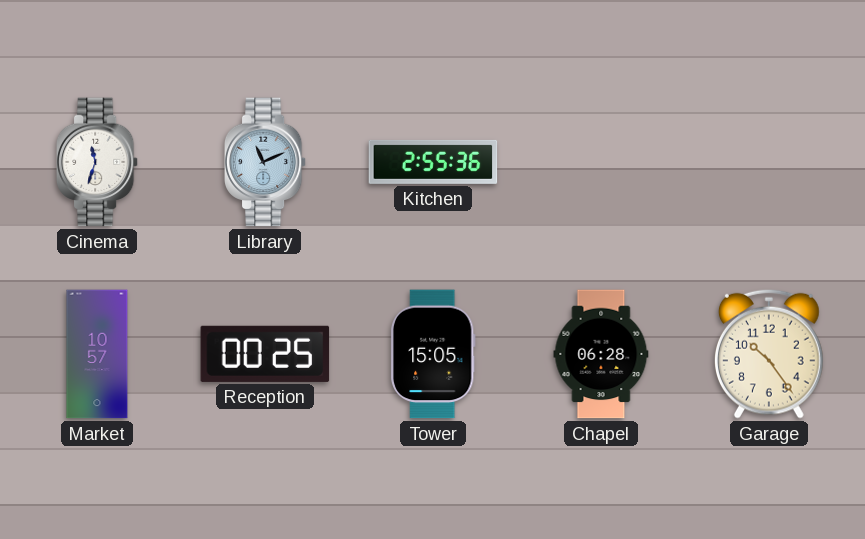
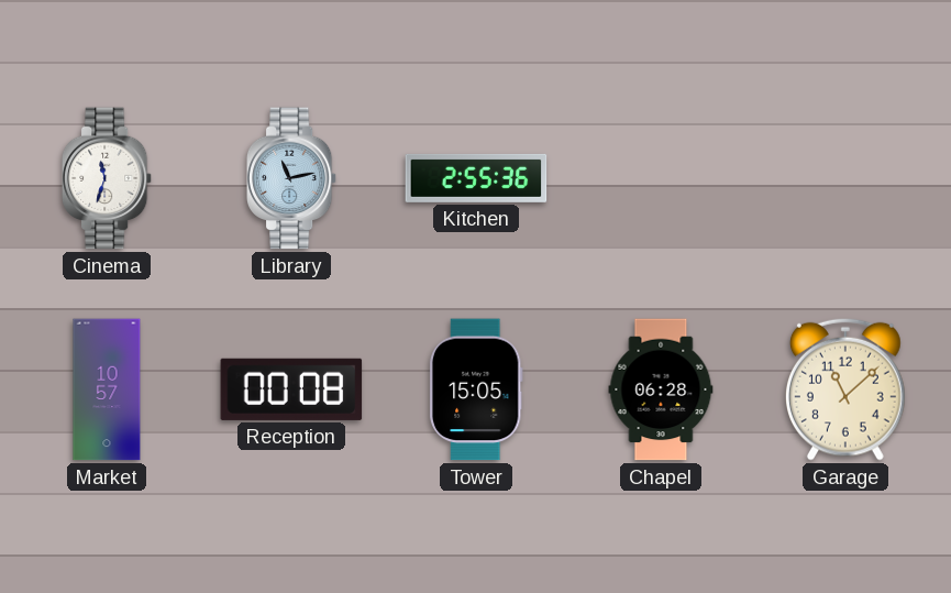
Library: 11:11 -> 11:13
Reception: 00:25 -> 00:08
Garage: 10:24 -> 11:08
